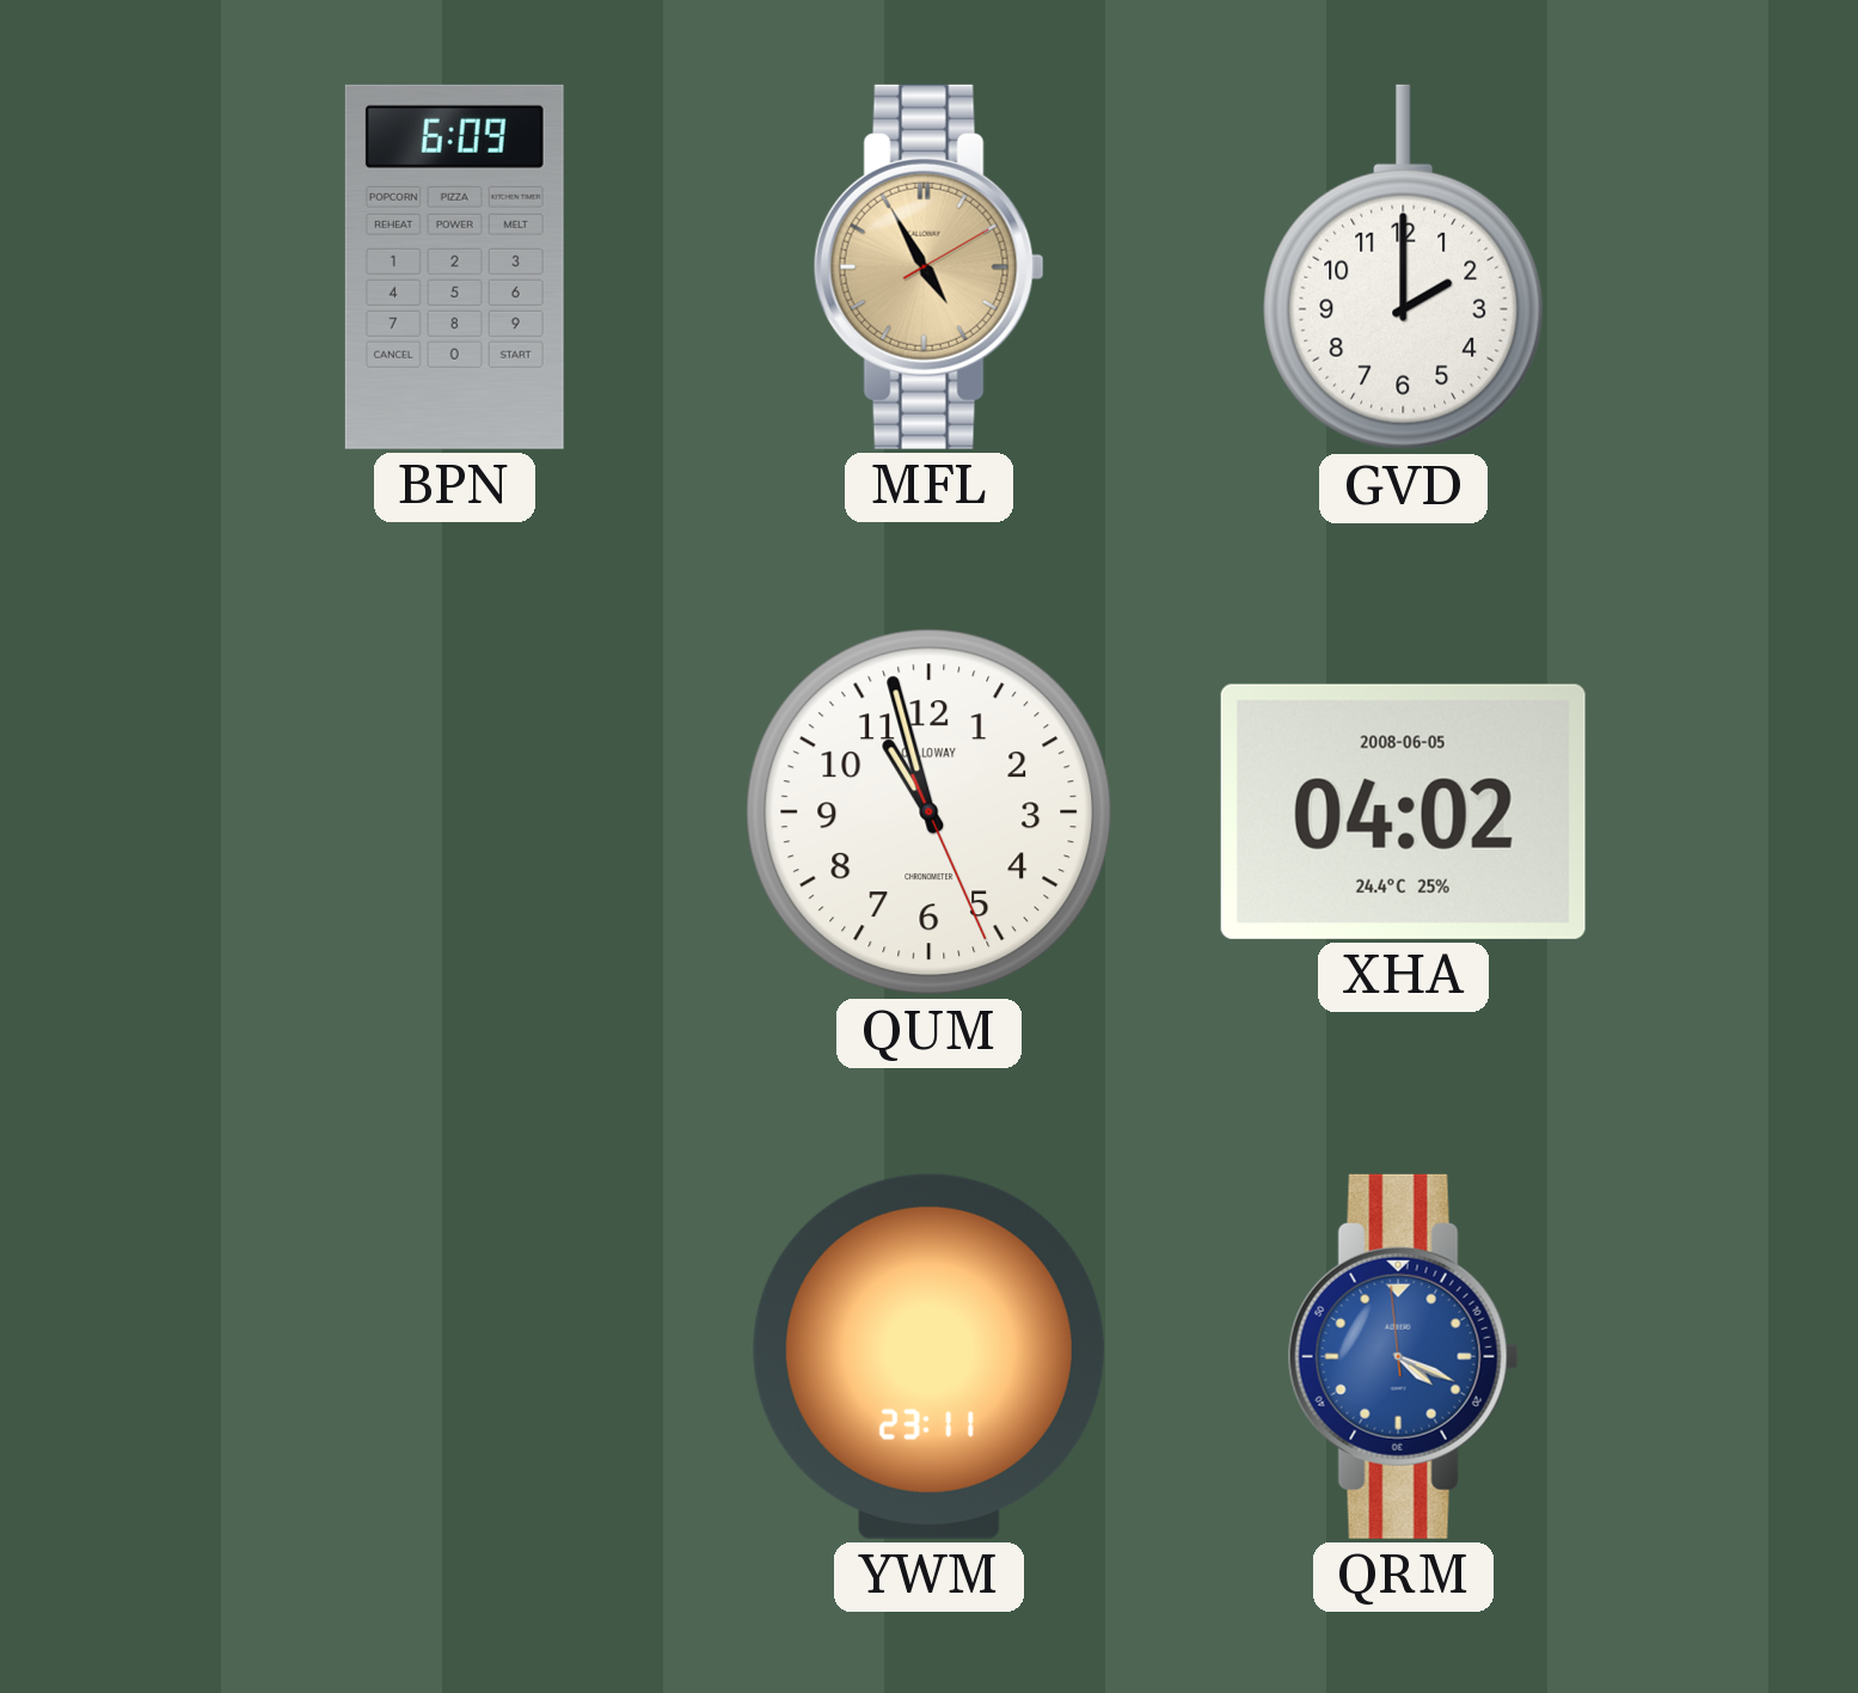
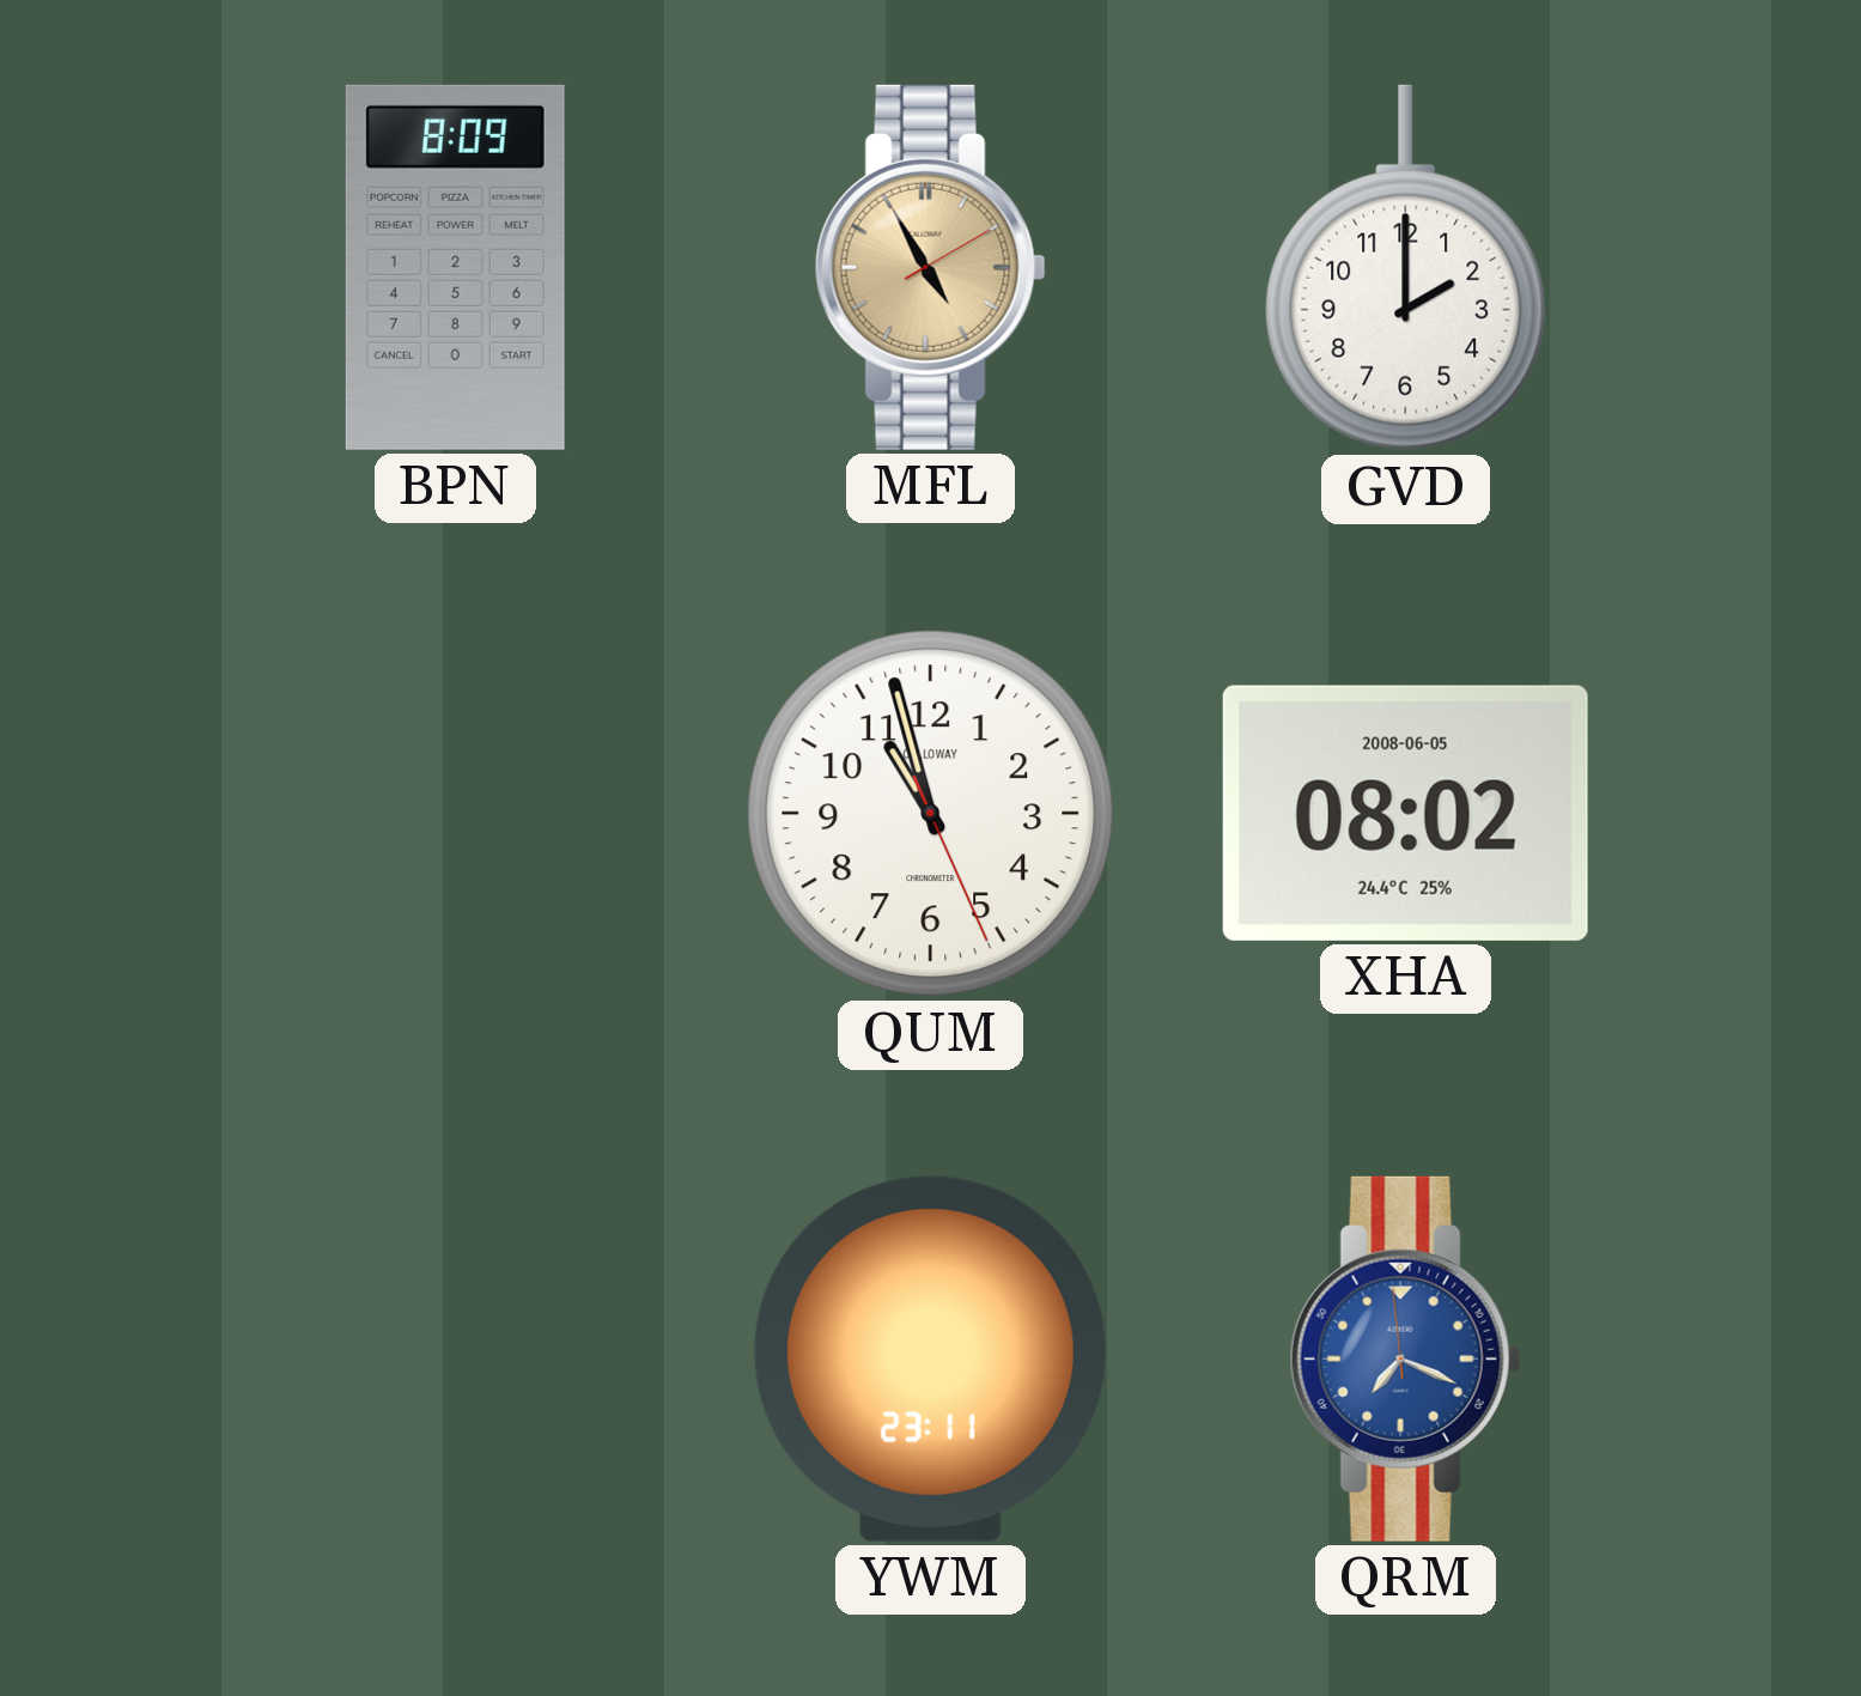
BPN: 6:09 -> 8:09
XHA: 04:02 -> 08:02
QRM: 4:18 -> 7:18
